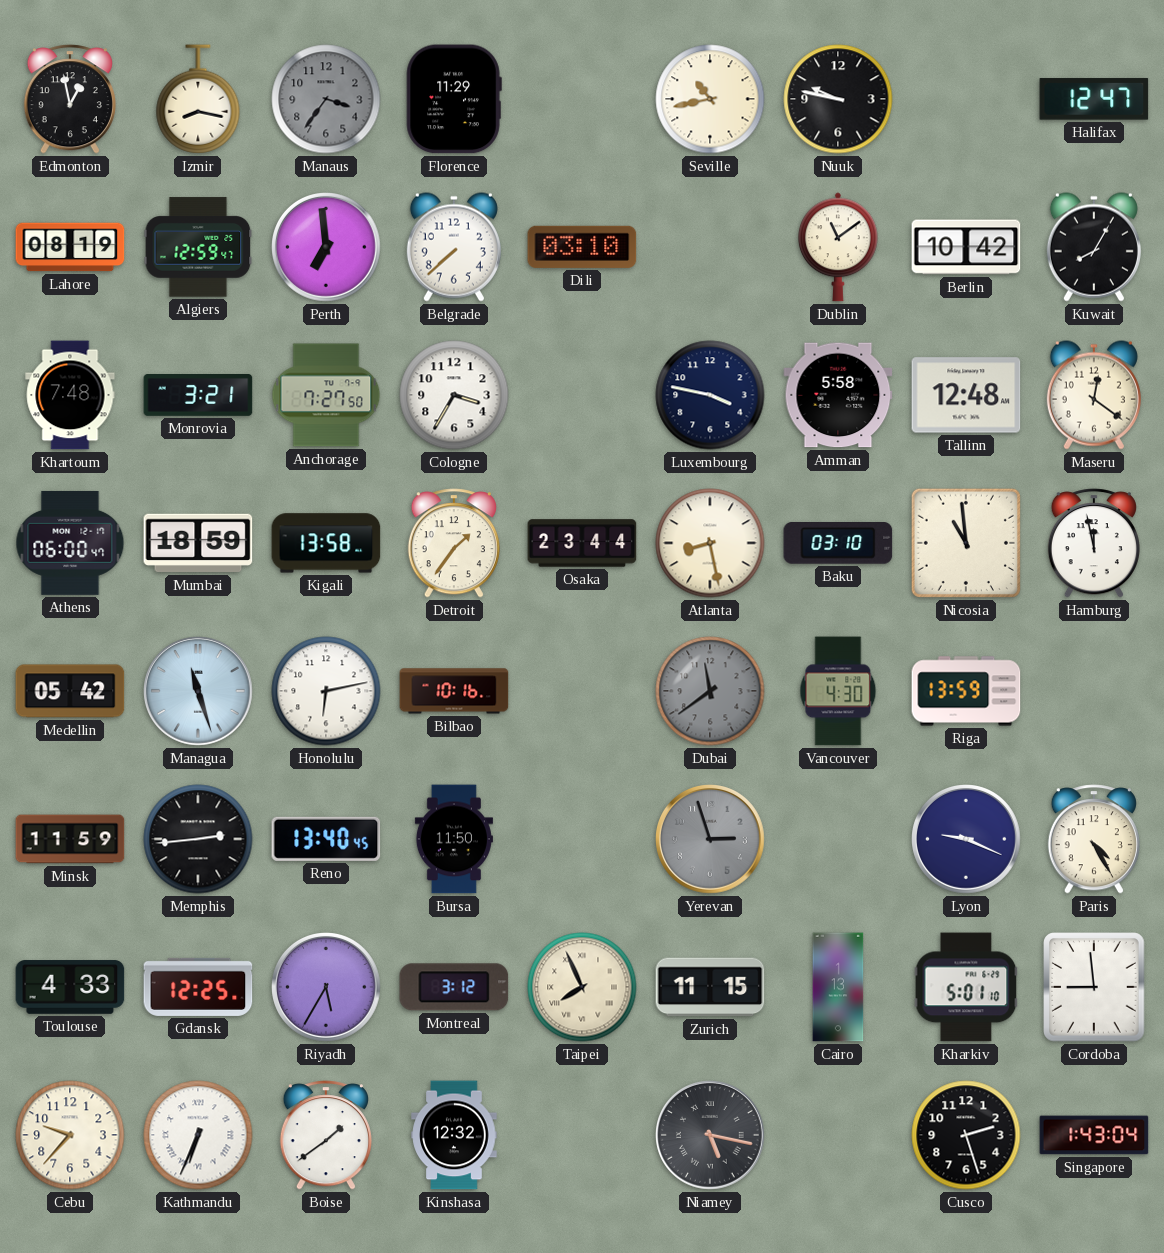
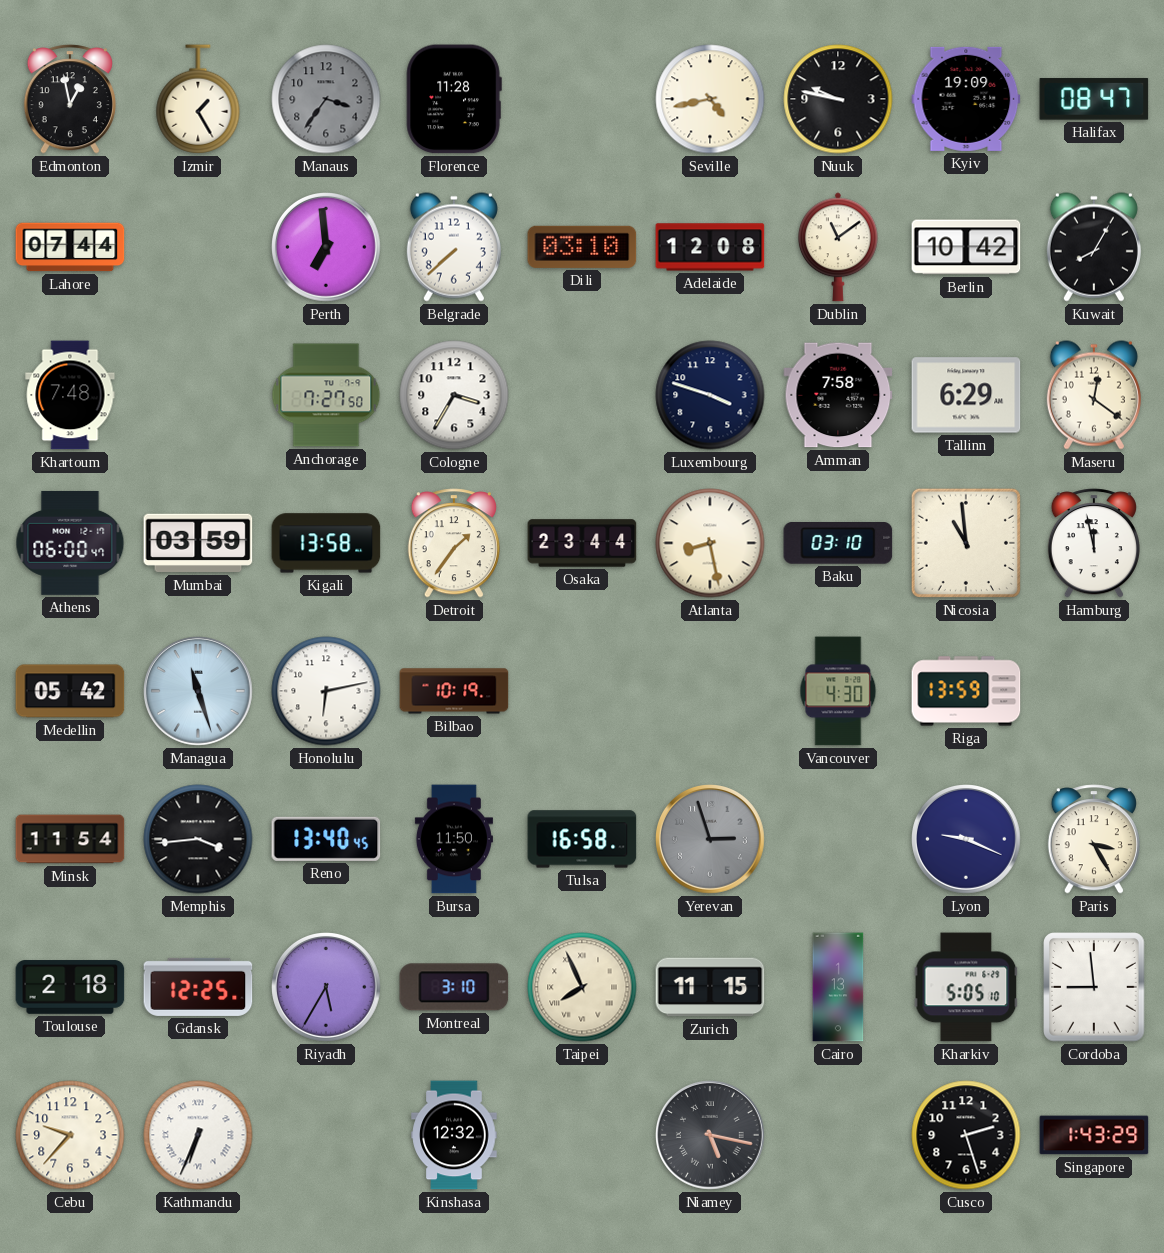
Izmir: 8:17 -> 1:25
Florence: 11:29 -> 11:28
Seville: 10:43 -> 4:43
Kyiv: none -> 19:09
Halifax: 12:47 -> 08:47
Lahore: 08:19 -> 07:44
Algiers: 12:59 -> none
Adelaide: none -> 12:08
Monrovia: 3:21 -> none
Luxembourg: 3:47 -> 3:48
Amman: 5:58 -> 7:58
Tallinn: 12:48 -> 6:29
Mumbai: 18:59 -> 03:59
Bilbao: 10:16 -> 10:19
Dubai: 11:39 -> none
Minsk: 11:59 -> 11:54
Memphis: 2:44 -> 3:44
Tulsa: none -> 16:58
Paris: 4:25 -> 3:25
Toulouse: 4:33 -> 2:18
Montreal: 3:12 -> 3:10
Kharkiv: 5:01 -> 5:05
Boise: 1:39 -> none
Singapore: 1:43:04 -> 1:43:29
